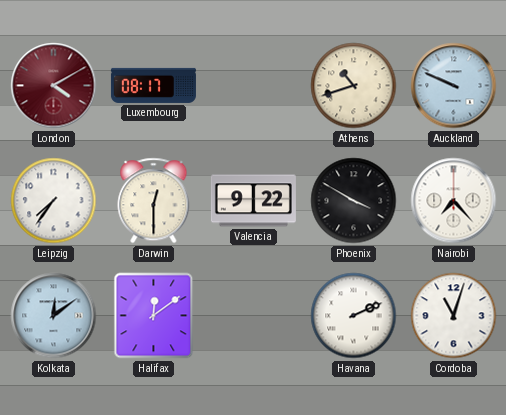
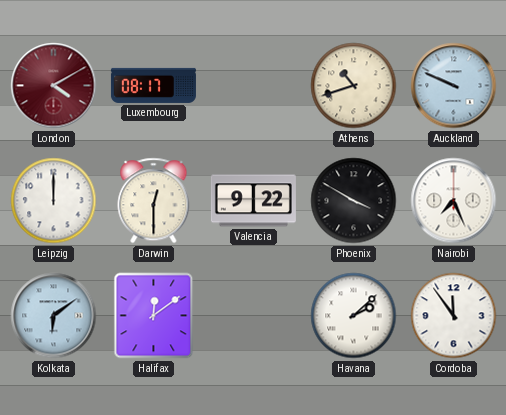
Leipzig: 7:36 -> 12:00
Nairobi: 7:23 -> 7:26
Kolkata: 12:09 -> 6:09
Havana: 2:11 -> 2:08
Cordoba: 11:03 -> 11:54
